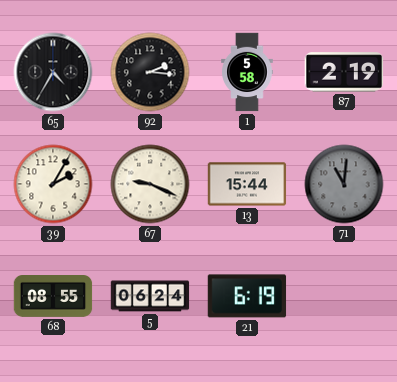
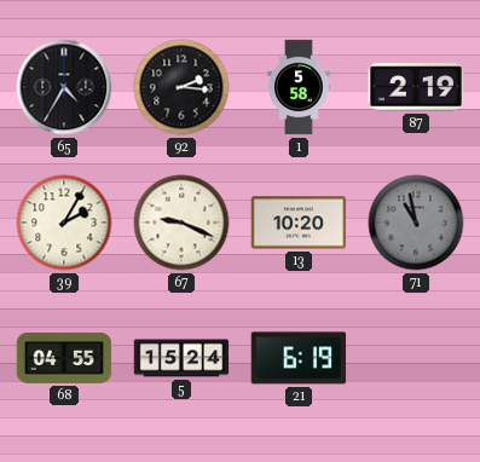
13: 15:44 -> 10:20
71: 11:01 -> 10:58
68: 08:55 -> 04:55
5: 06:24 -> 15:24
